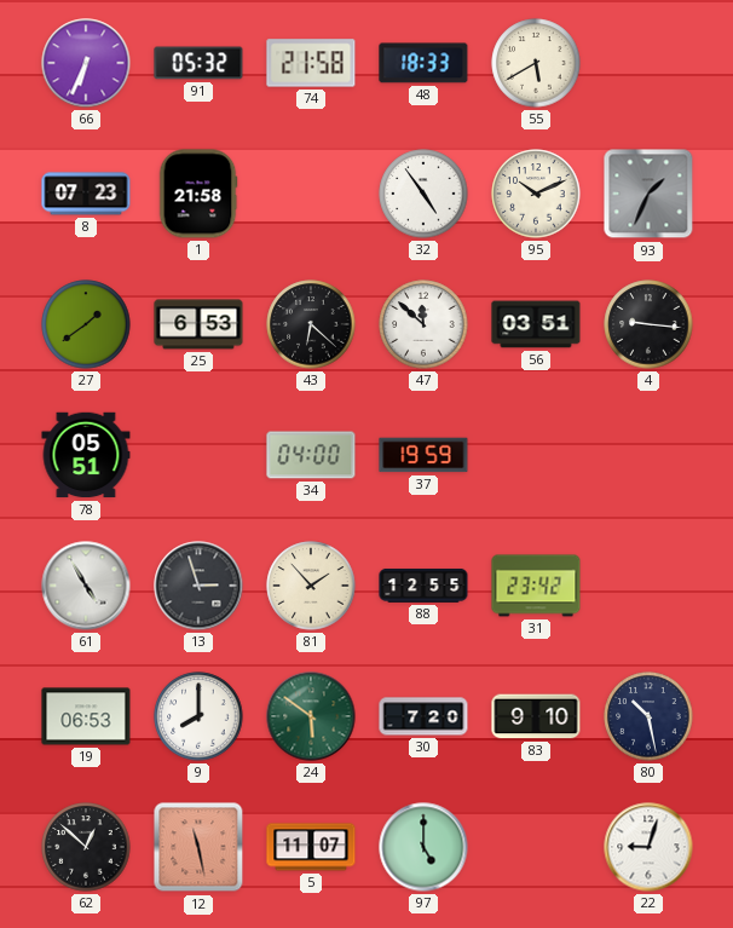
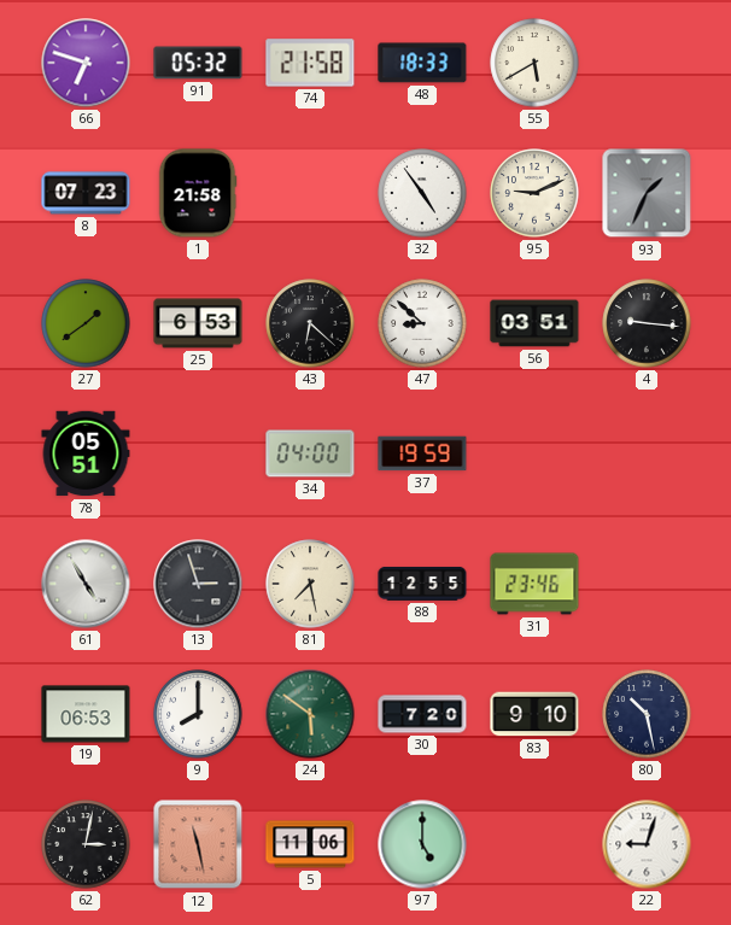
66: 6:34 -> 6:48
95: 10:11 -> 9:11
47: 11:52 -> 8:52
81: 1:53 -> 7:28
31: 23:42 -> 23:46
62: 12:52 -> 3:02
5: 11:07 -> 11:06
